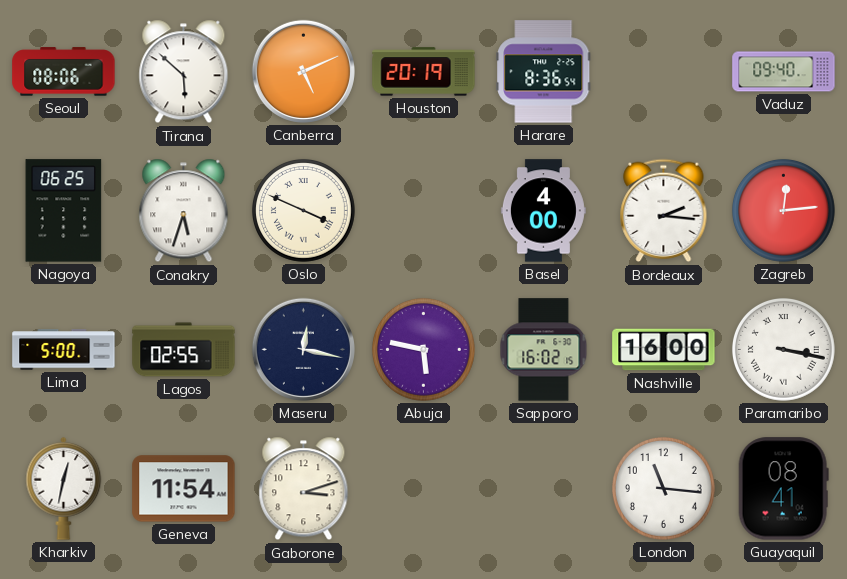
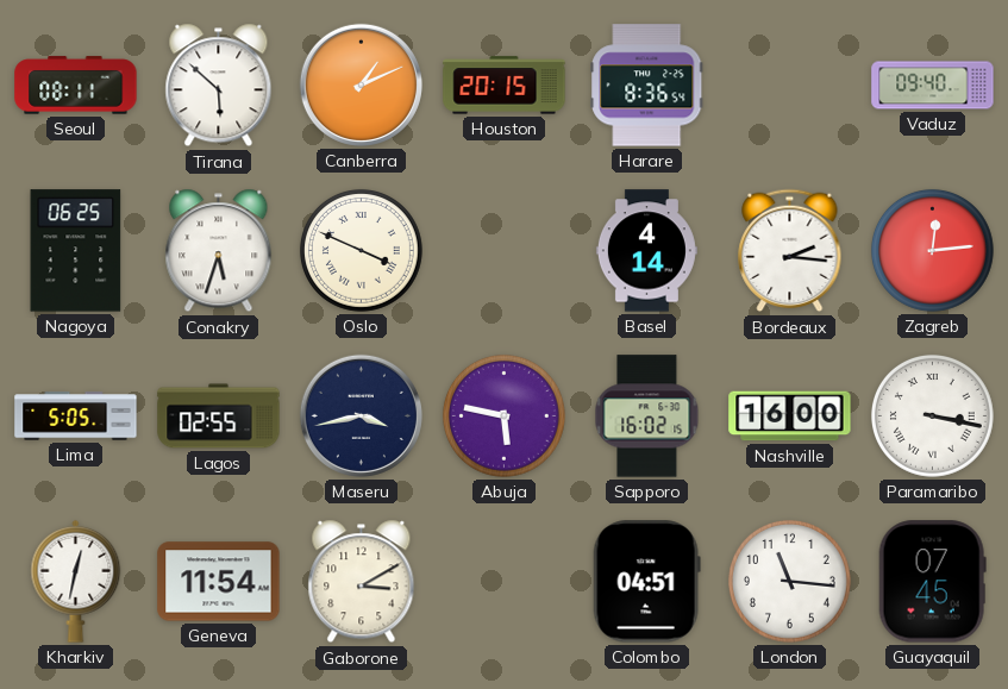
Seoul: 08:06 -> 08:11
Canberra: 5:11 -> 1:11
Houston: 20:19 -> 20:15
Basel: 4:00 -> 4:14
Lima: 5:00 -> 5:05
Maseru: 12:17 -> 3:43
Gaborone: 3:12 -> 3:10
Colombo: none -> 04:51
Guayaquil: 08:41 -> 07:45
